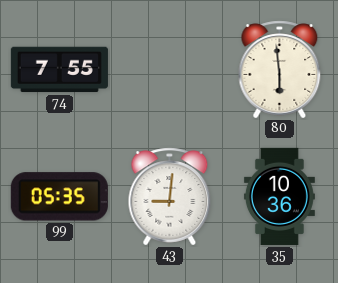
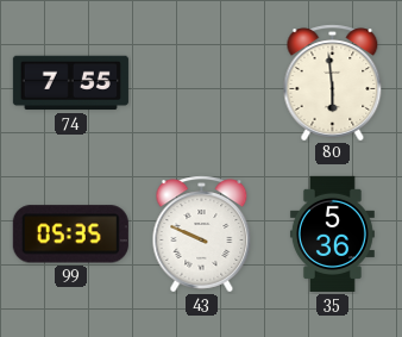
43: 9:01 -> 9:49
35: 10:36 -> 5:36
